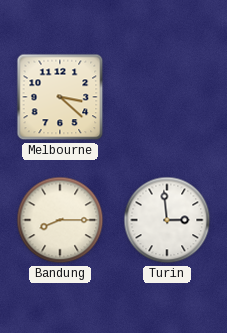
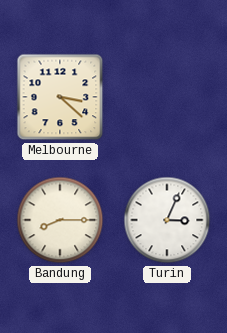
Turin: 2:59 -> 3:04
